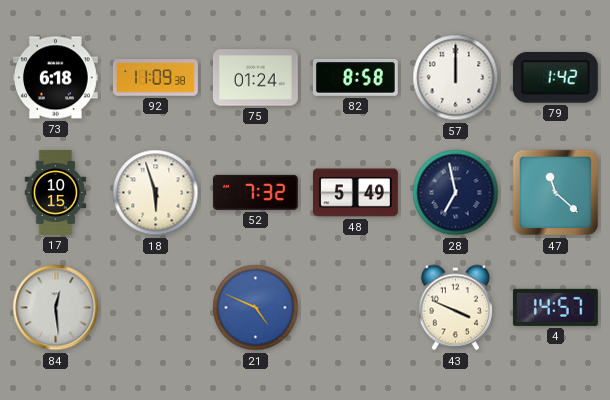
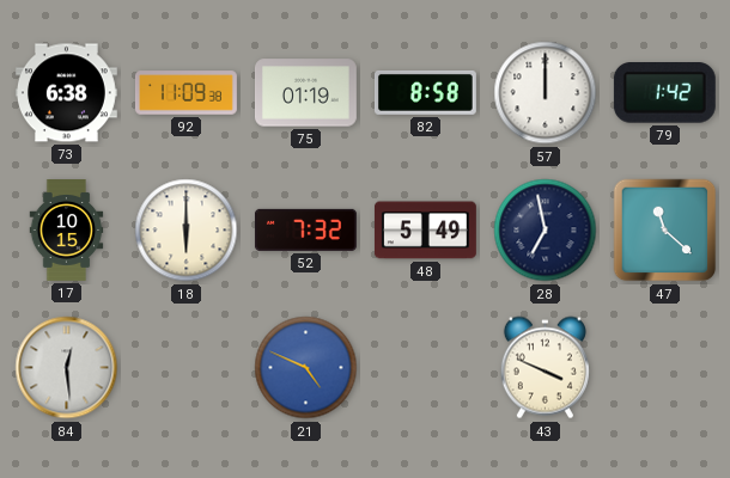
73: 6:18 -> 6:38
75: 01:24 -> 01:19
18: 5:57 -> 6:00
4: 14:57 -> none
